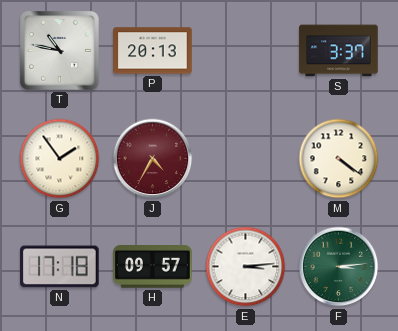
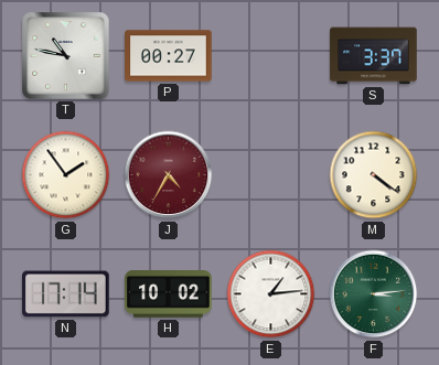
P: 20:13 -> 00:27
N: 17:18 -> 17:14
H: 09:57 -> 10:02
E: 3:14 -> 1:14
